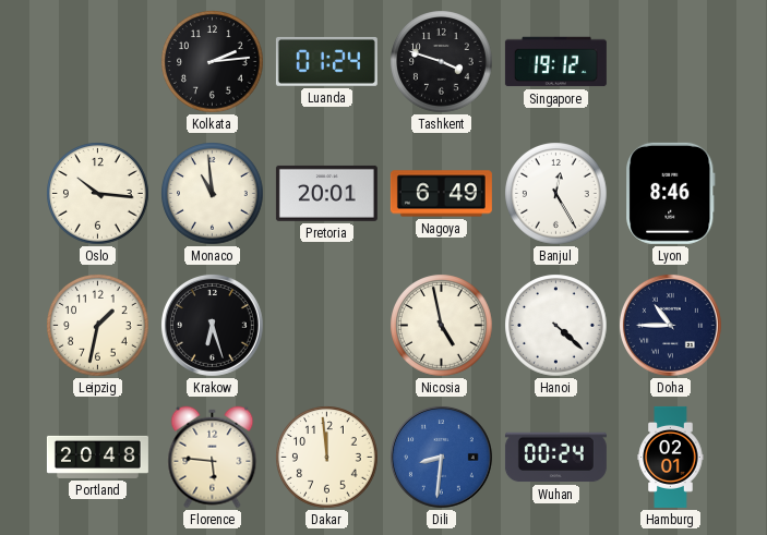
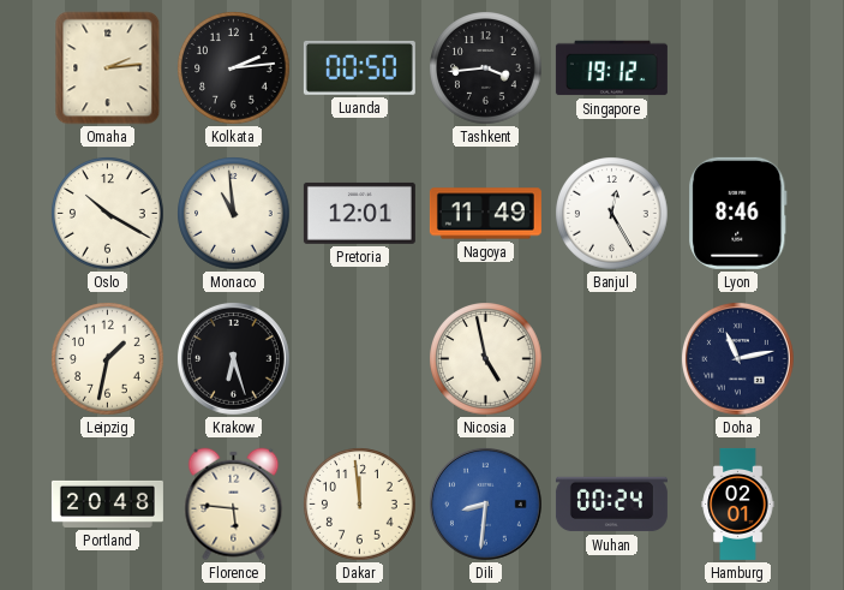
Omaha: none -> 2:14
Luanda: 01:24 -> 00:50
Tashkent: 3:48 -> 3:44
Oslo: 10:16 -> 10:20
Pretoria: 20:01 -> 12:01
Nagoya: 6:49 -> 11:49
Hanoi: 4:22 -> none
Doha: 10:45 -> 11:13
